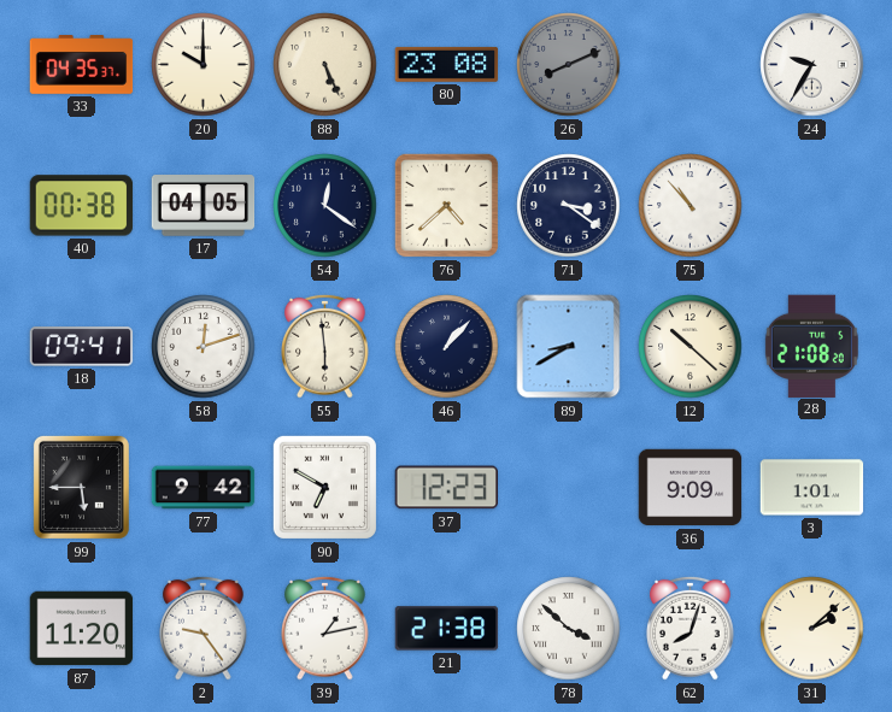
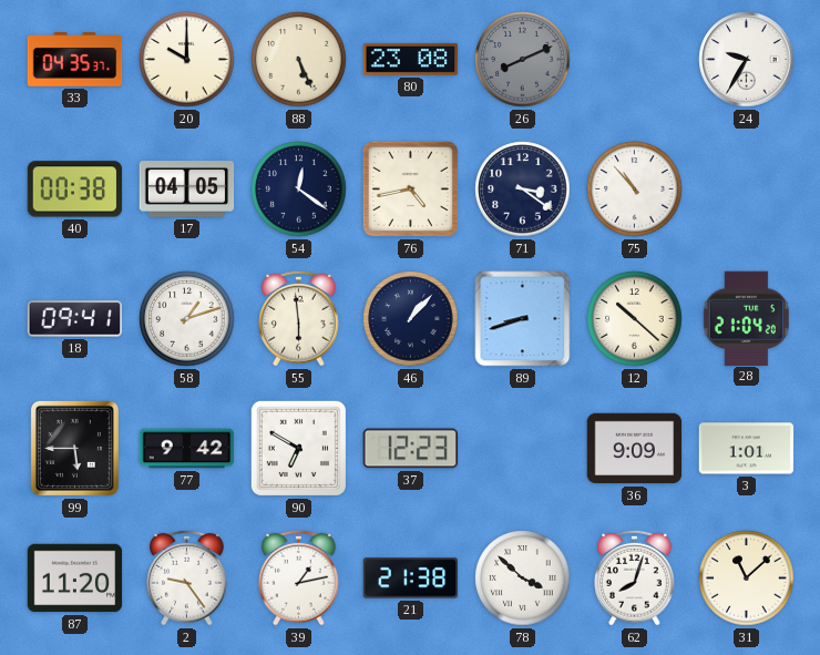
76: 4:38 -> 4:43
58: 12:12 -> 1:12
89: 8:40 -> 8:42
28: 21:08 -> 21:04
31: 2:08 -> 11:08
